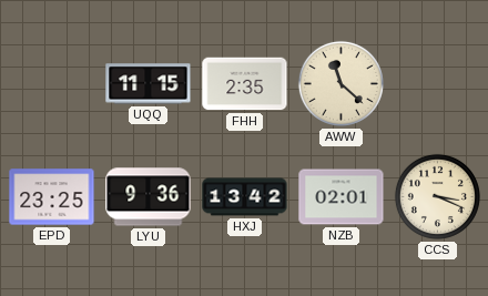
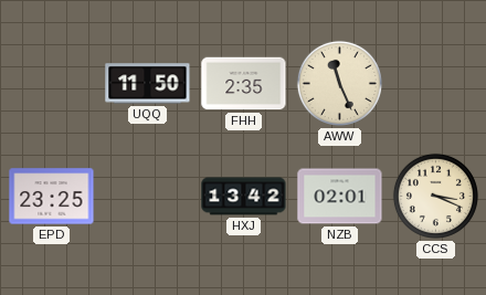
UQQ: 11:15 -> 11:50
AWW: 11:22 -> 11:26
LYU: 9:36 -> none
